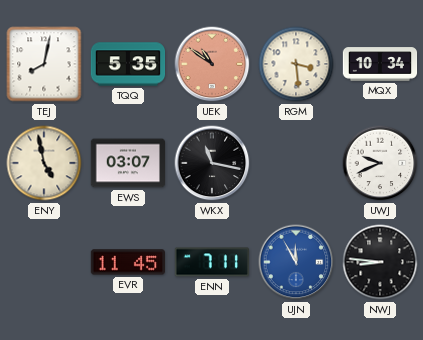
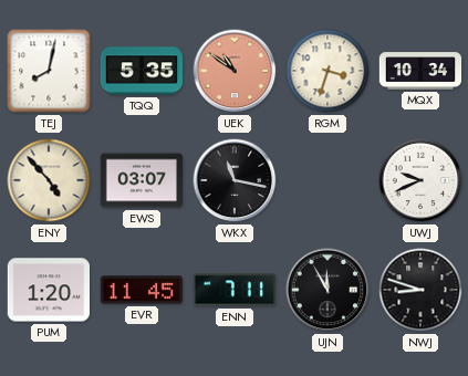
RGM: 3:29 -> 3:33
ENY: 4:58 -> 4:53
PUM: none -> 1:20
UJN dial: blue -> black
NWJ: 8:46 -> 8:48
